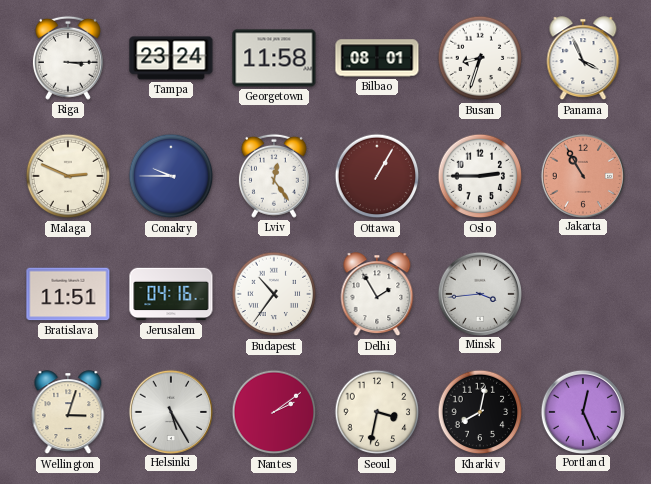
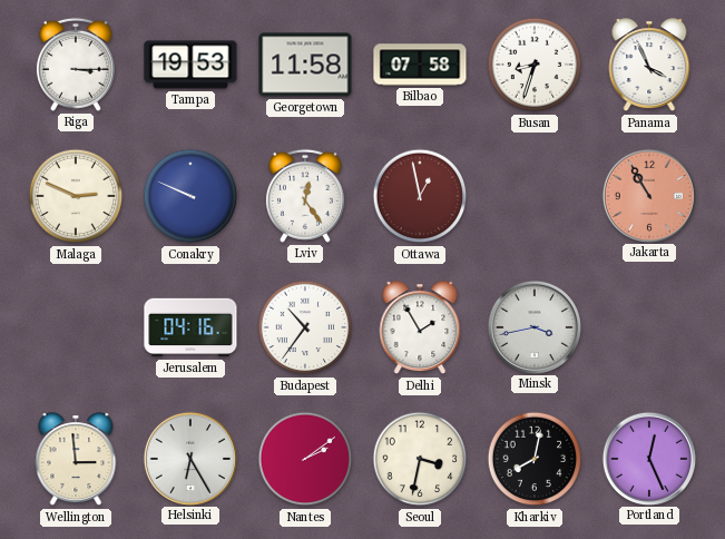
Tampa: 23:24 -> 19:53
Bilbao: 08:01 -> 07:58
Conakry: 9:45 -> 9:49
Ottawa: 1:05 -> 12:58
Oslo: 2:45 -> none
Bratislava: 11:51 -> none
Minsk: 3:44 -> 3:43
Wellington: 3:03 -> 2:59
Helsinki: 5:25 -> 6:25
